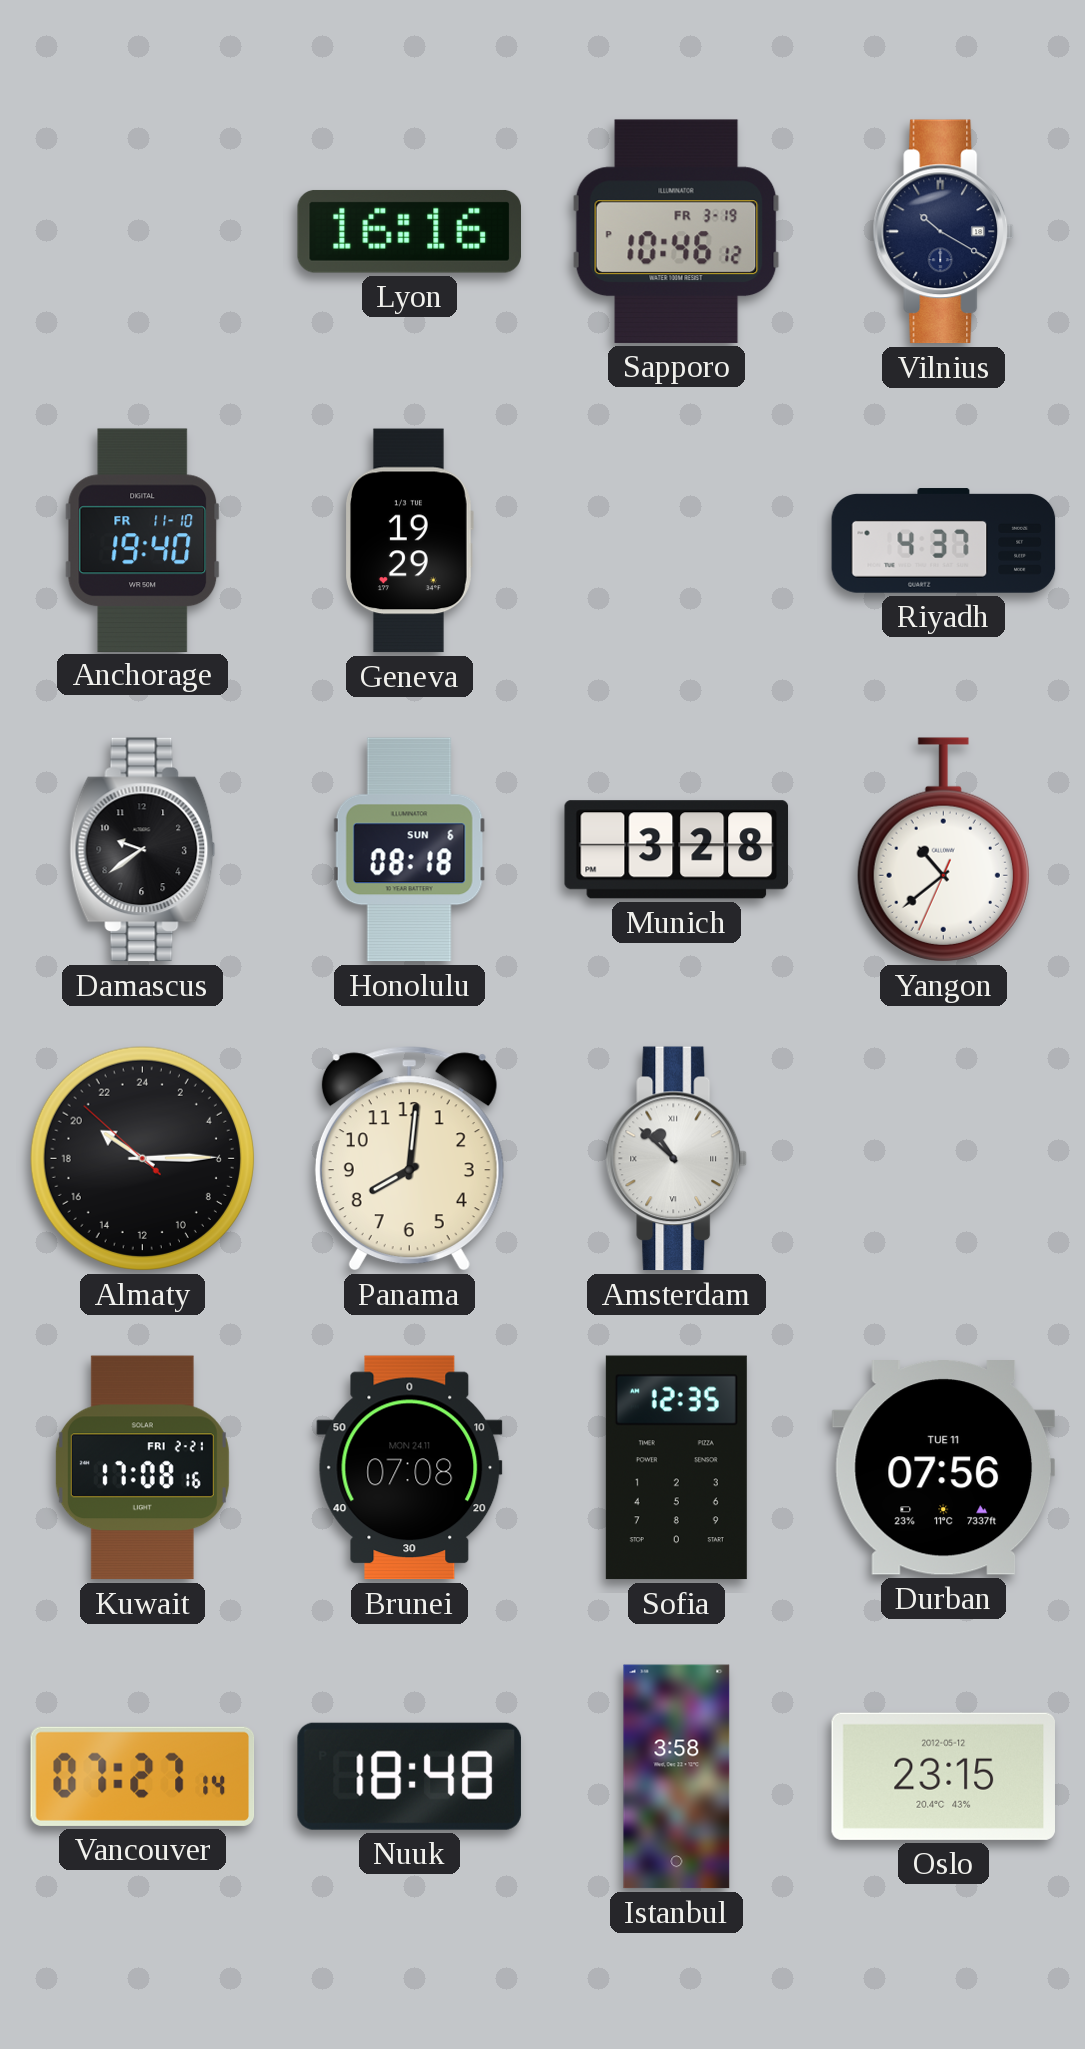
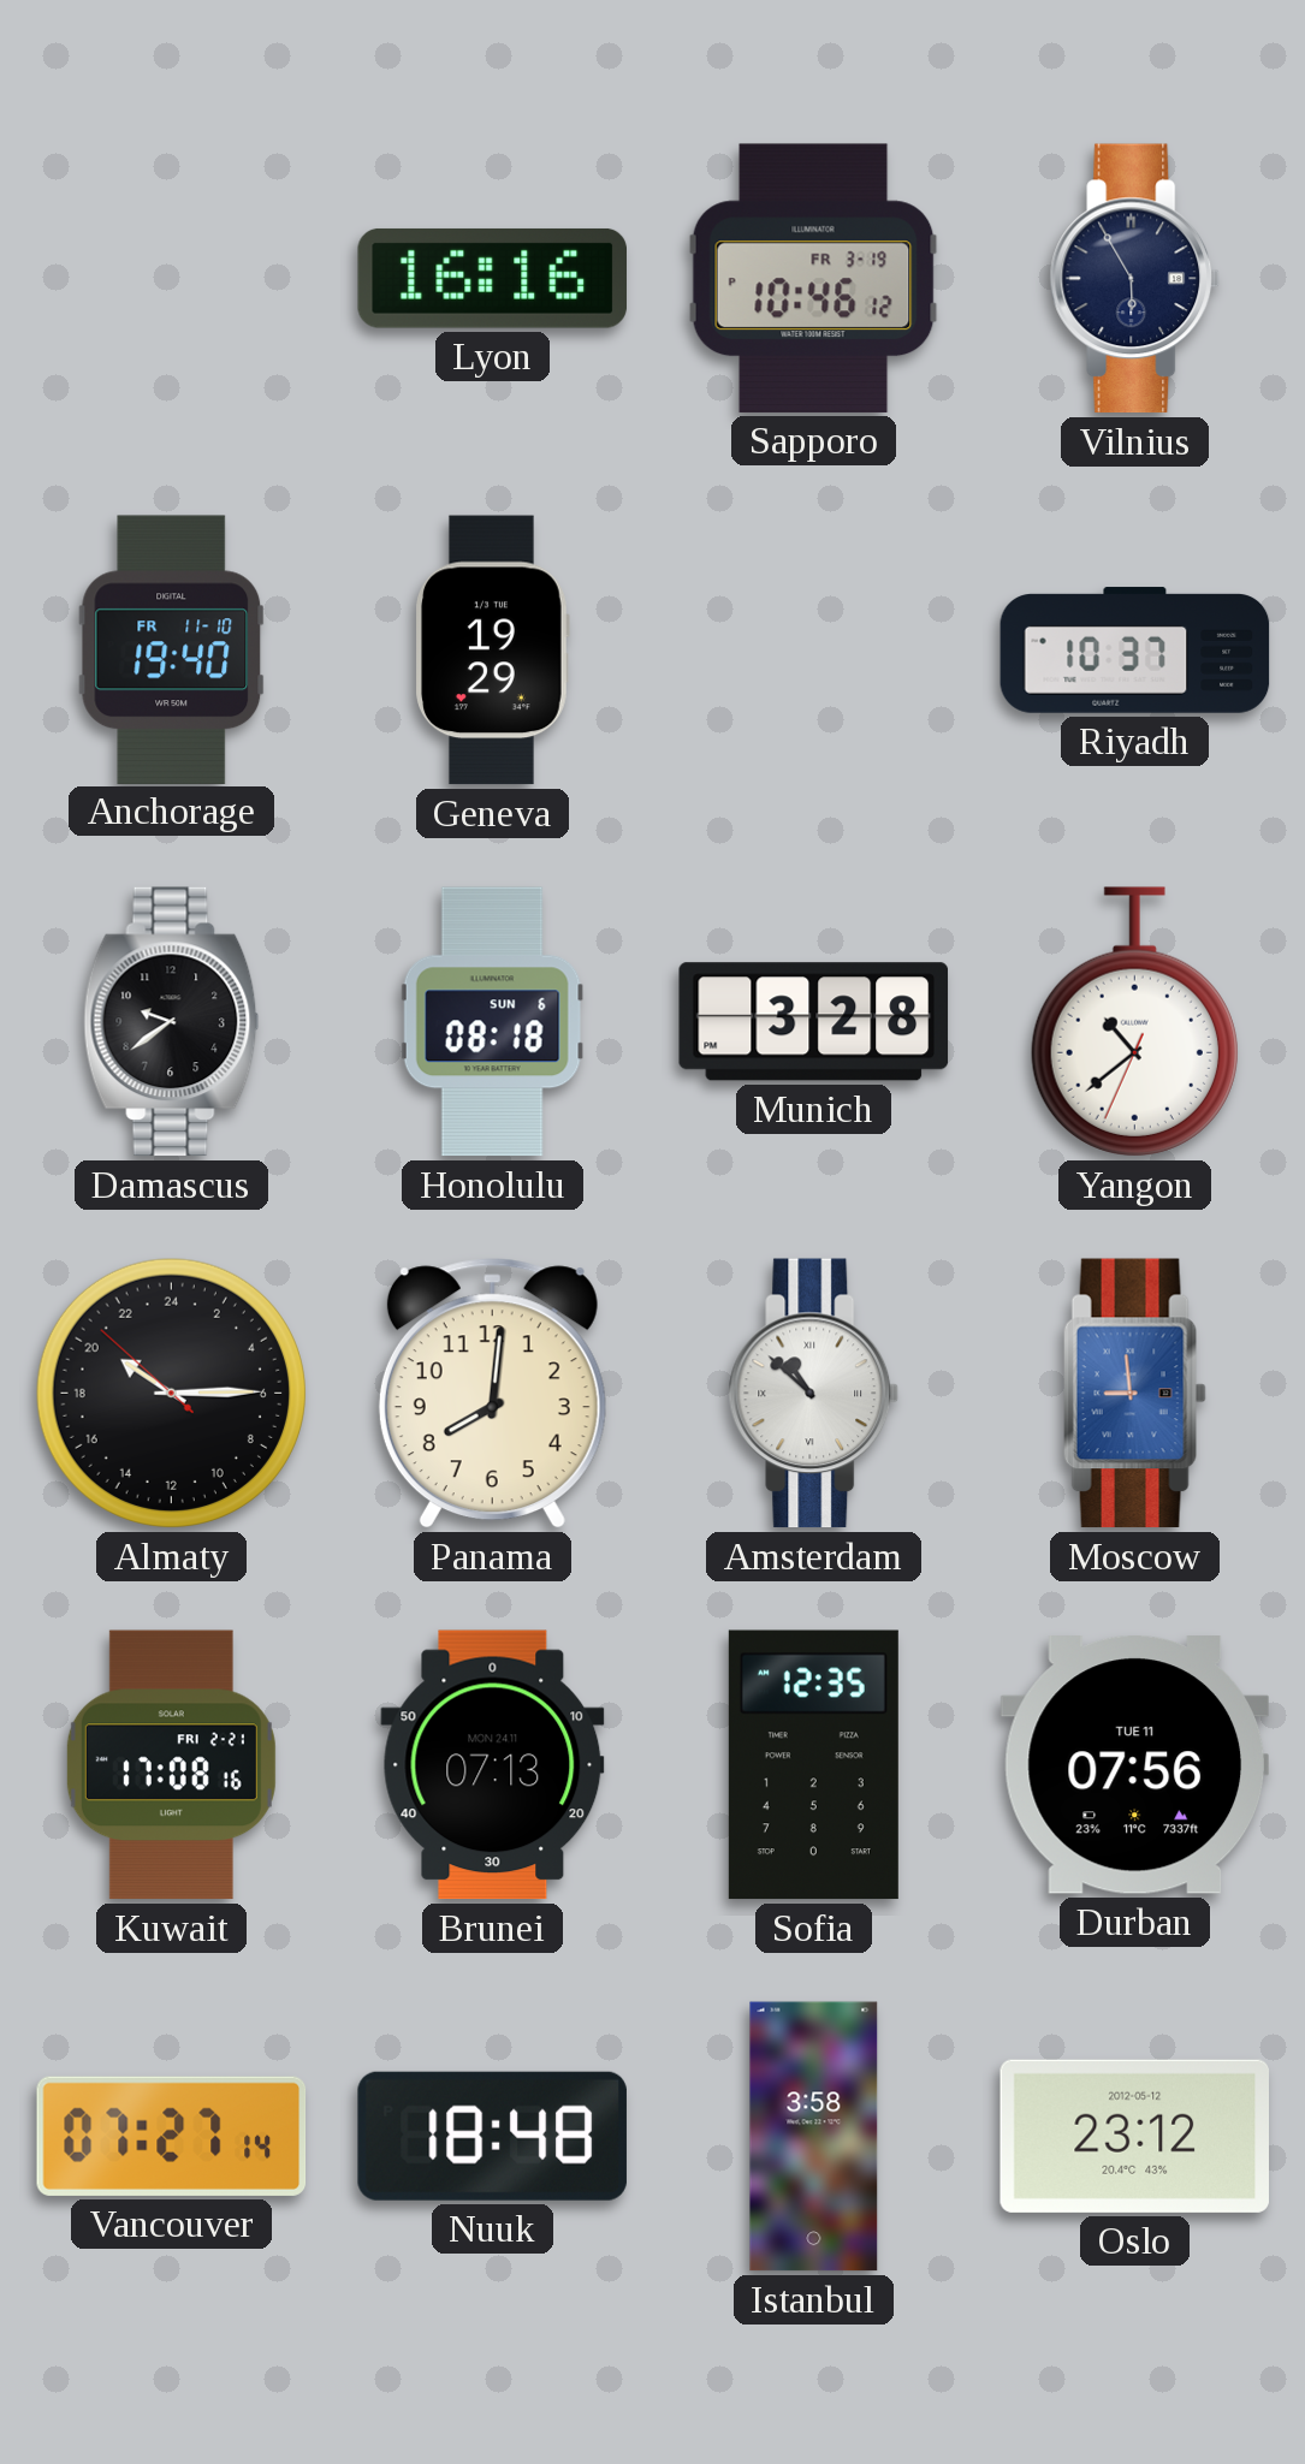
Vilnius: 10:20 -> 5:55
Riyadh: 4:37 -> 10:37
Moscow: none -> 8:59
Brunei: 07:08 -> 07:13
Oslo: 23:15 -> 23:12
